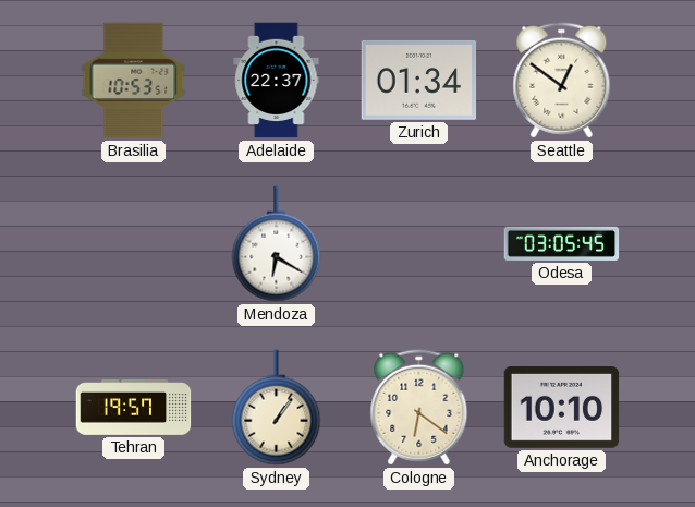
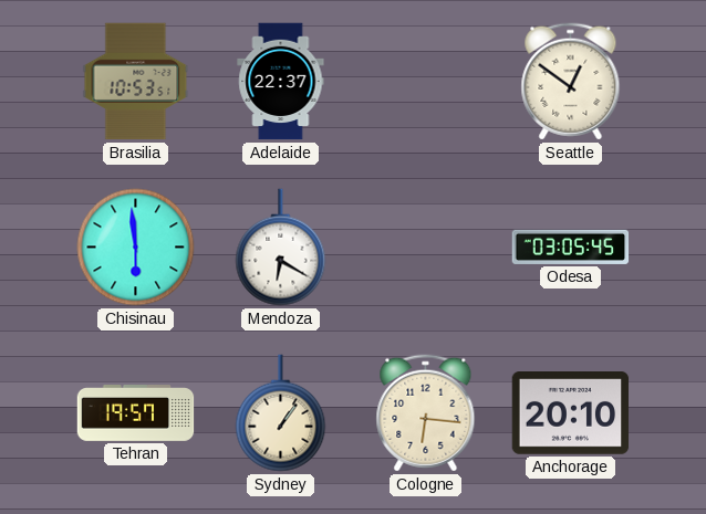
Zurich: 01:34 -> none
Chisinau: none -> 5:59
Cologne: 6:21 -> 6:16
Anchorage: 10:10 -> 20:10
